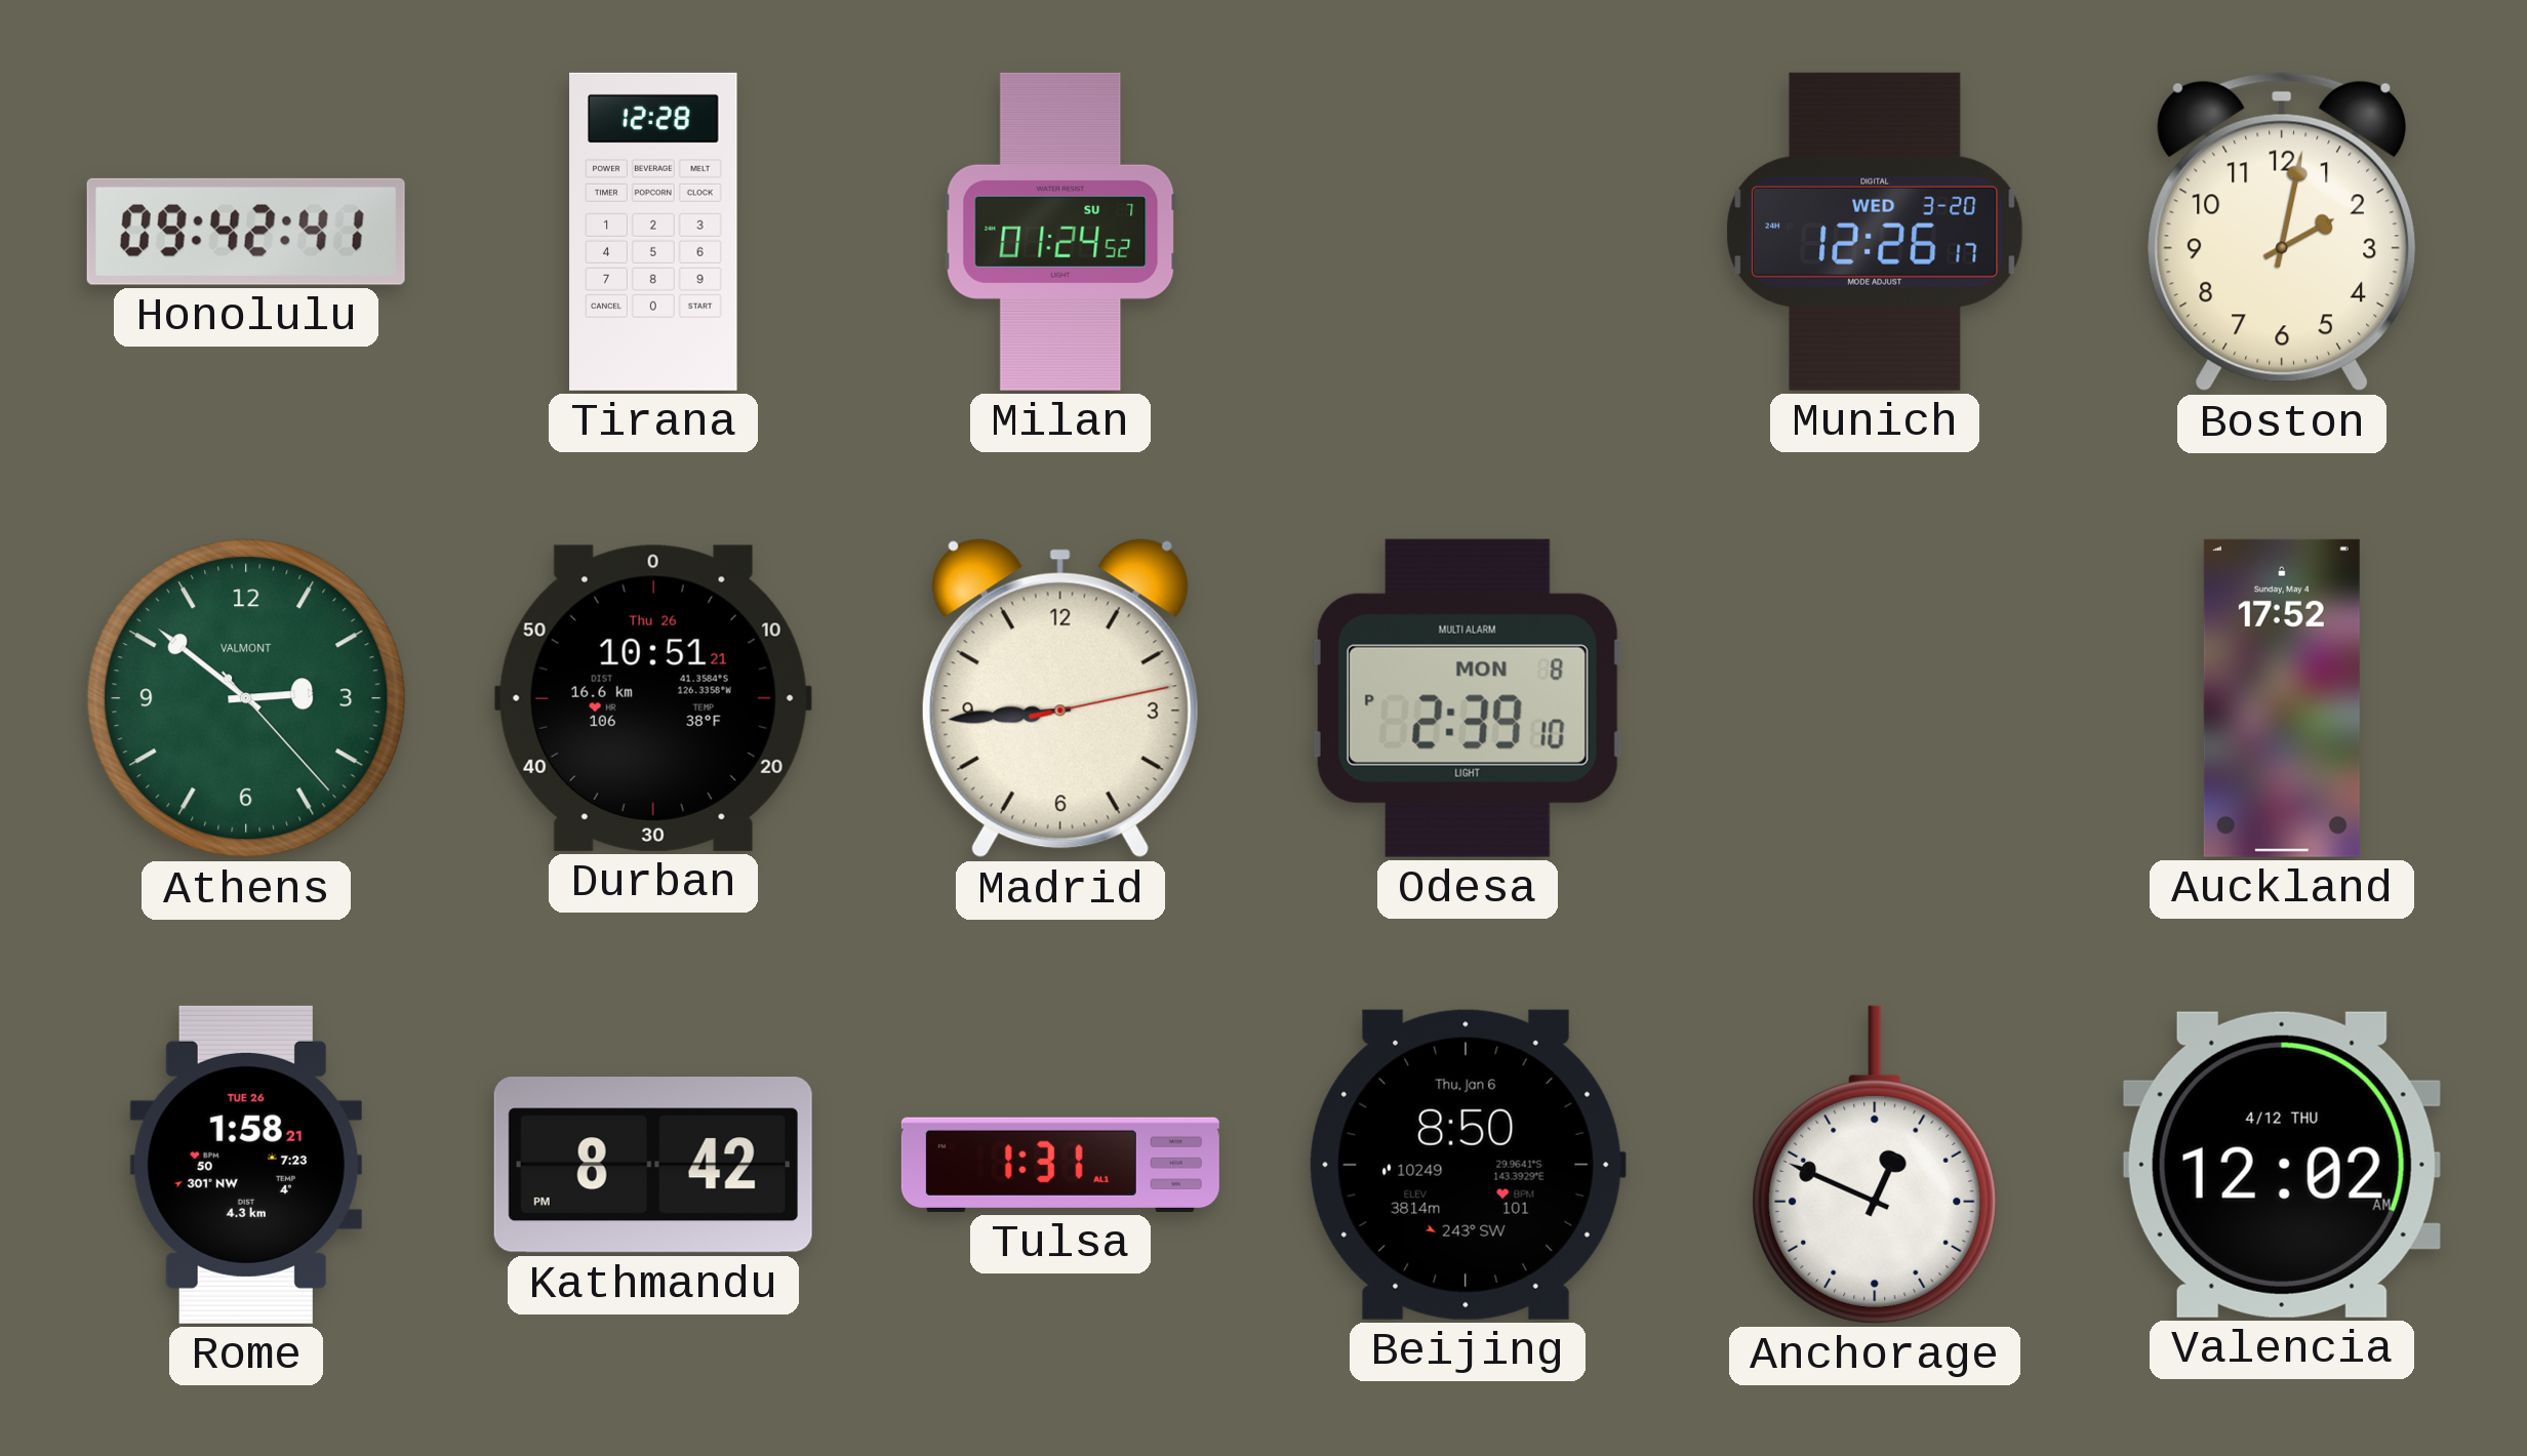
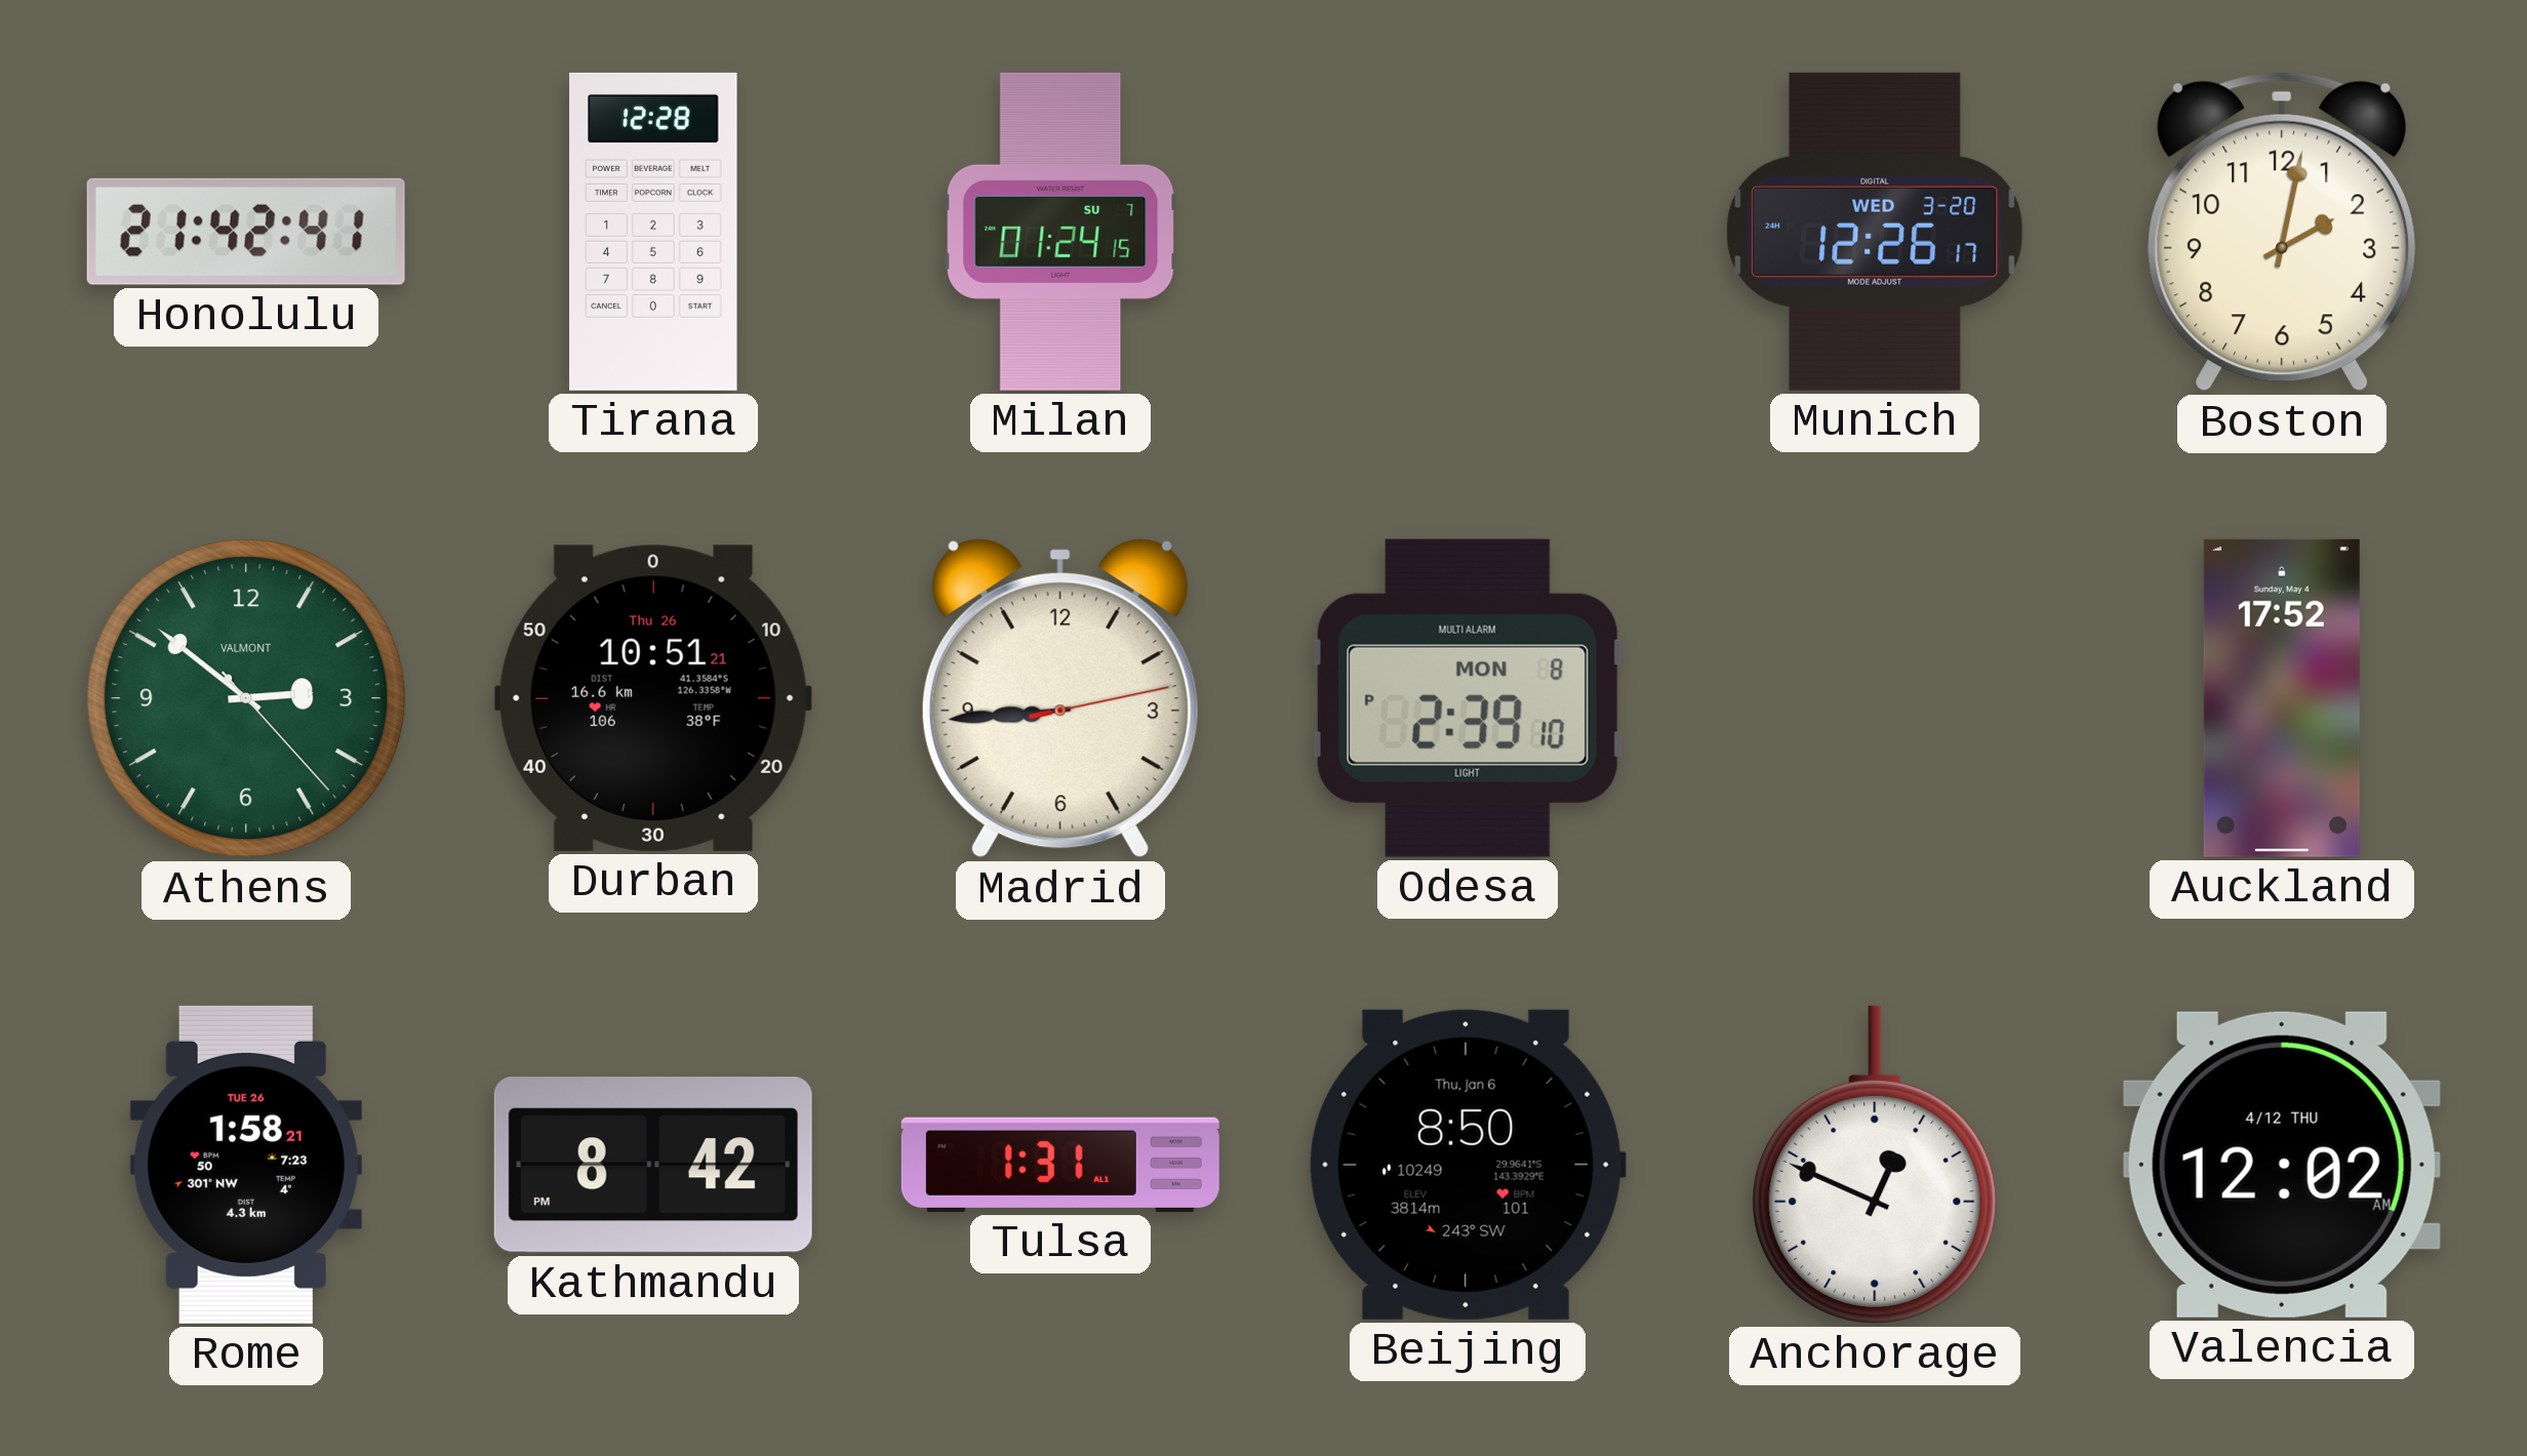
Honolulu: 09:42 -> 21:42
Milan: 01:24:52 -> 01:24:15
